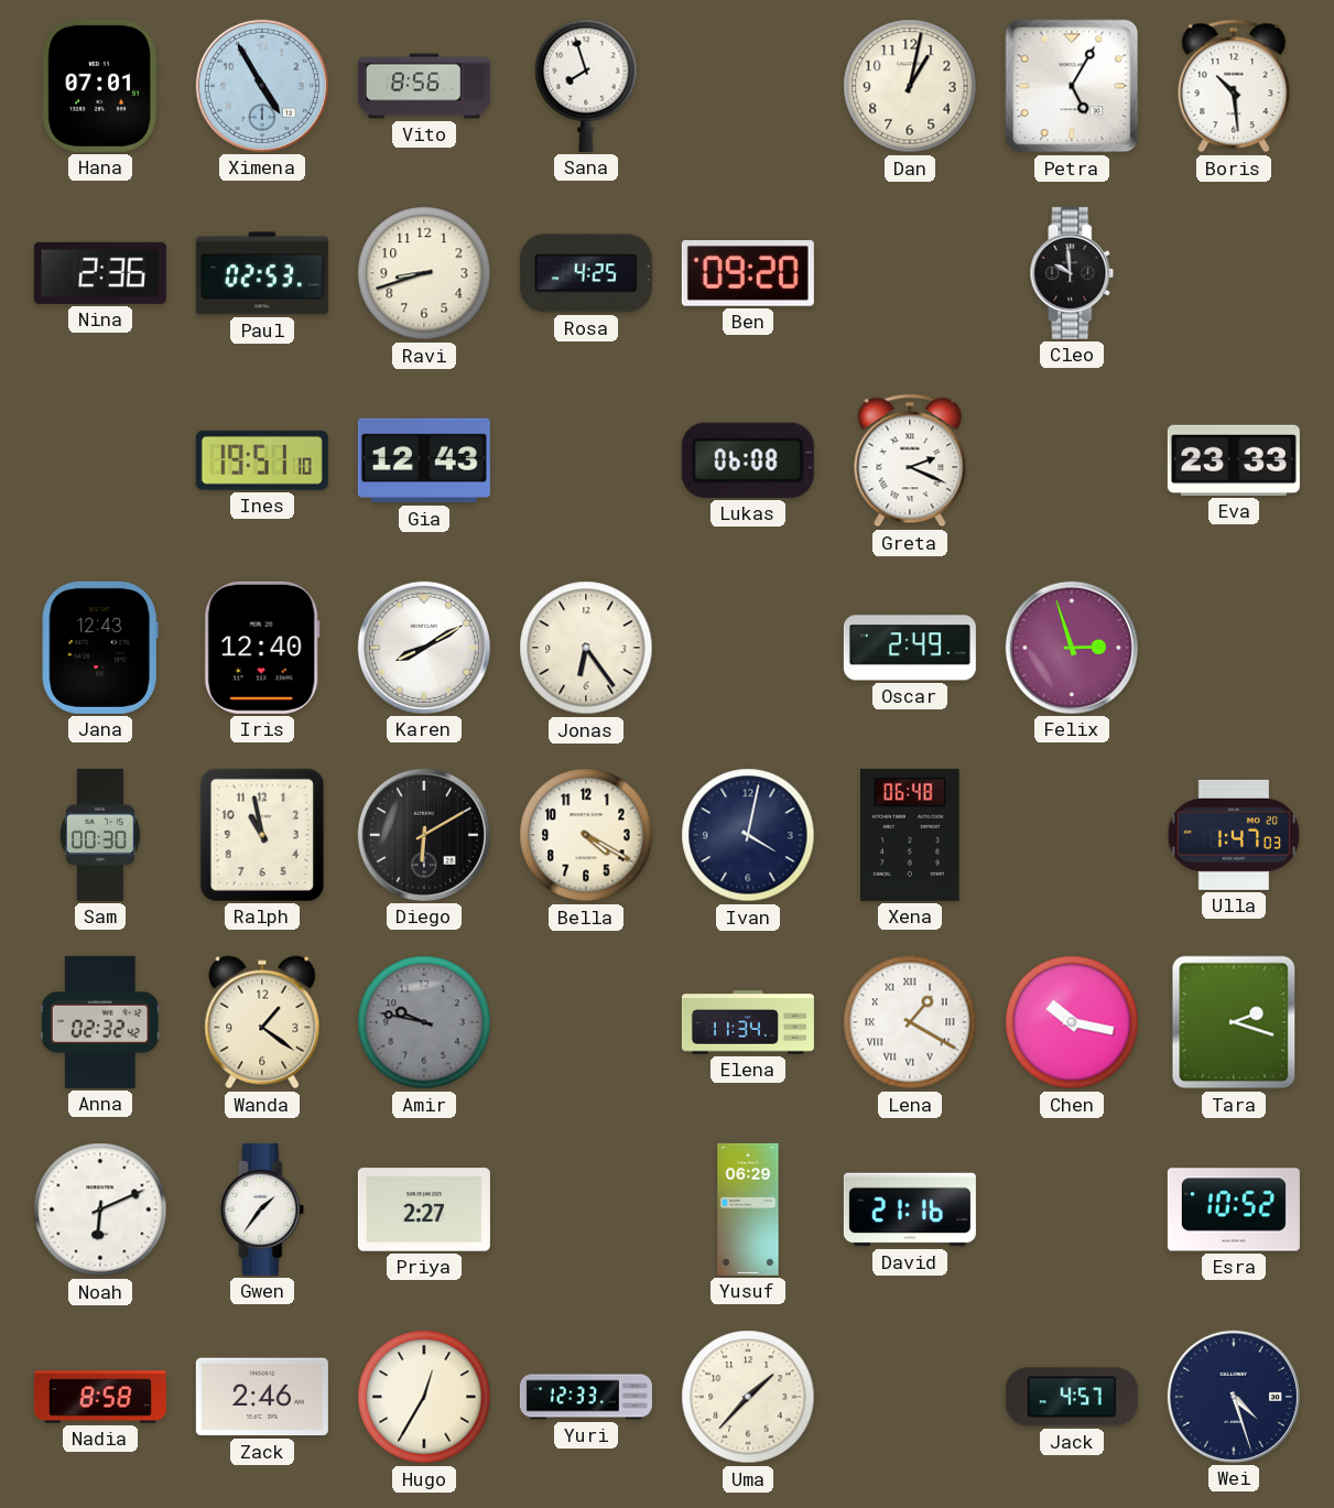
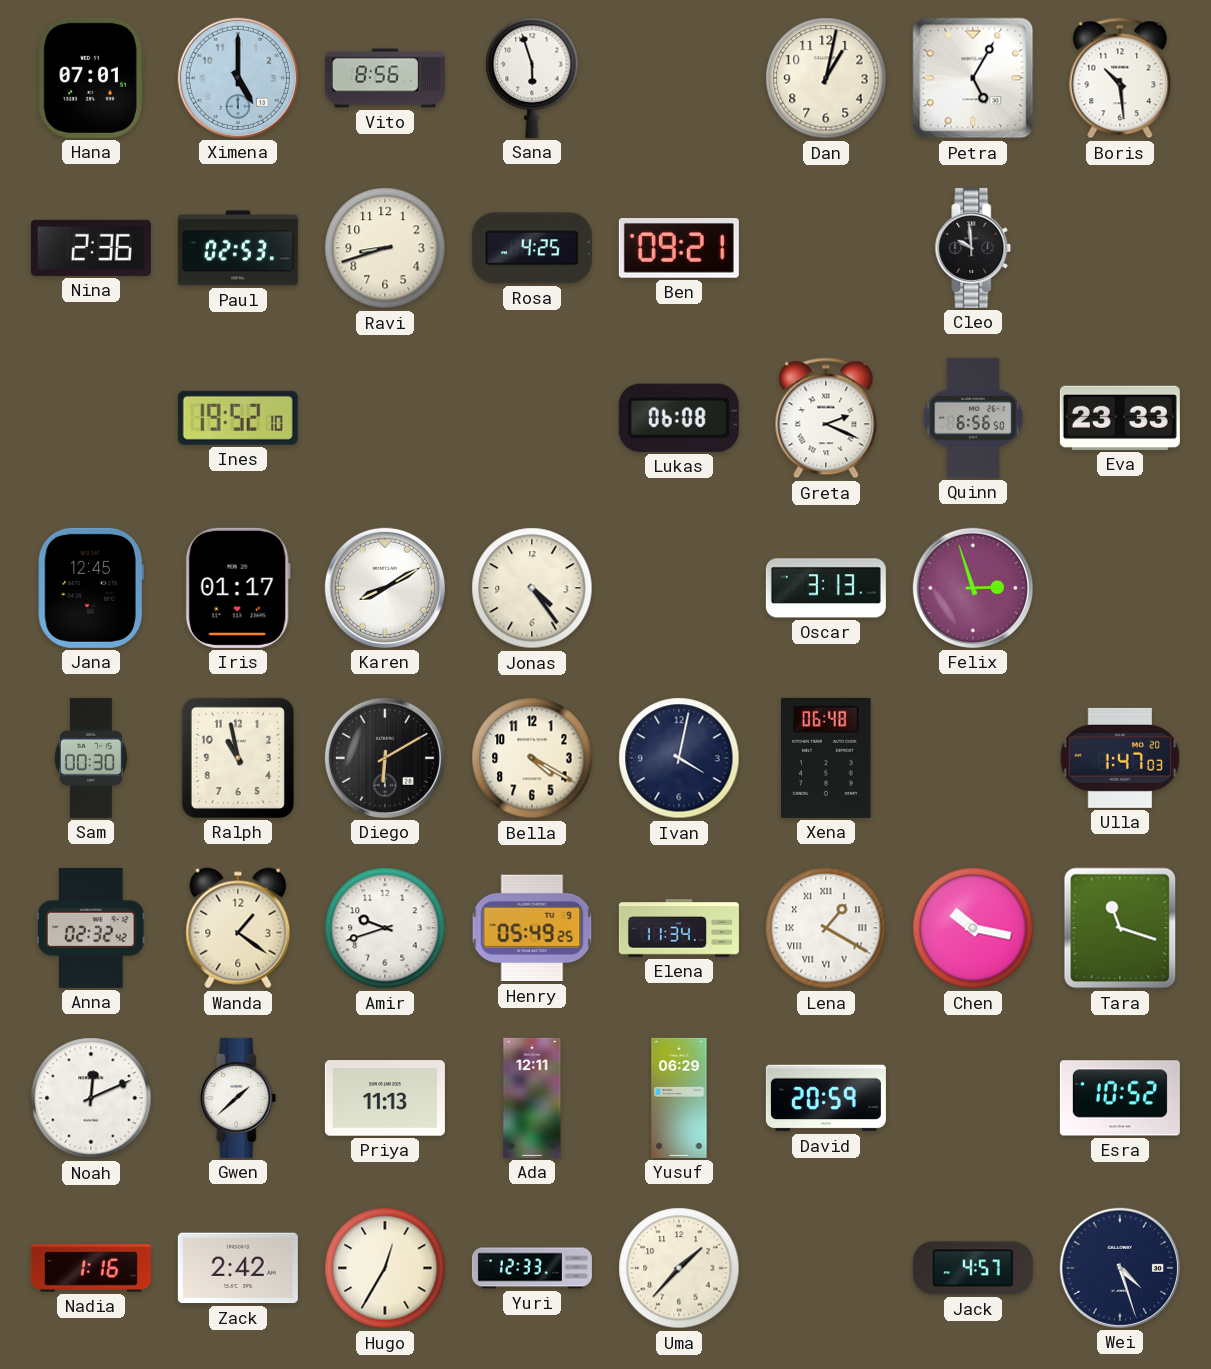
Ximena: 4:55 -> 5:00
Sana: 7:57 -> 5:57
Ben: 09:20 -> 09:21
Ines: 19:51 -> 19:52
Gia: 12:43 -> none
Quinn: none -> 6:56
Jana: 12:43 -> 12:45
Iris: 12:40 -> 01:17
Jonas: 6:24 -> 4:24
Oscar: 2:49 -> 3:13
Amir: 9:47 -> 9:42
Amir dial: grey -> white
Henry: none -> 05:49
Tara: 2:18 -> 11:18
Noah: 6:11 -> 12:11
Gwen: 1:36 -> 1:38
Priya: 2:27 -> 11:13
Ada: none -> 12:11
David: 21:16 -> 20:59
Nadia: 8:58 -> 1:16
Zack: 2:46 -> 2:42
